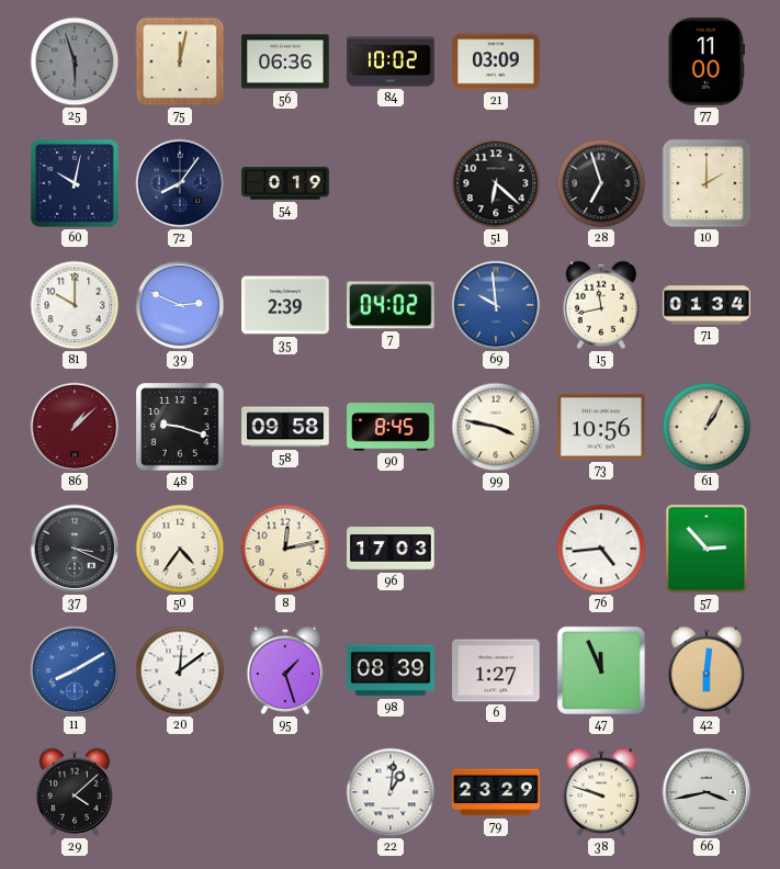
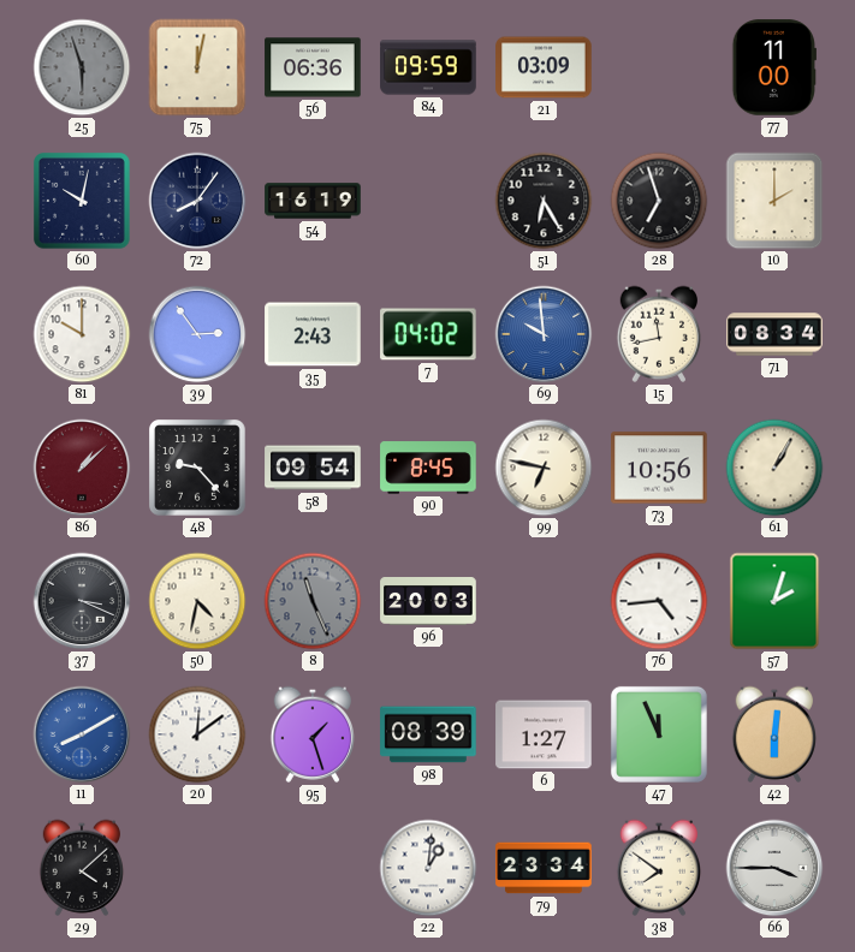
84: 10:02 -> 09:59
54: 0:19 -> 16:19
51: 6:22 -> 6:25
39: 2:49 -> 2:54
35: 2:39 -> 2:43
71: 01:34 -> 08:34
48: 9:18 -> 9:23
58: 09:58 -> 09:54
99: 3:47 -> 6:47
50: 4:36 -> 4:32
8: 12:13 -> 11:26
8 dial: cream -> grey
96: 17:03 -> 20:03
57: 2:53 -> 2:03
79: 23:29 -> 23:34
38: 9:48 -> 7:51
66: 3:43 -> 3:45
